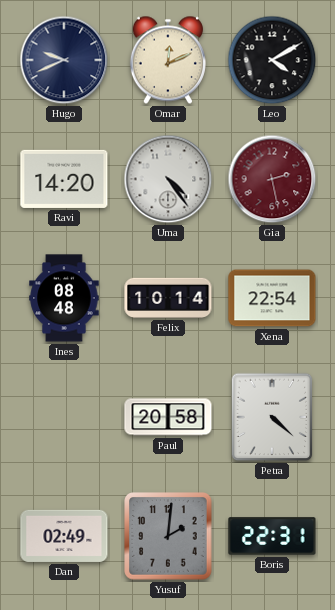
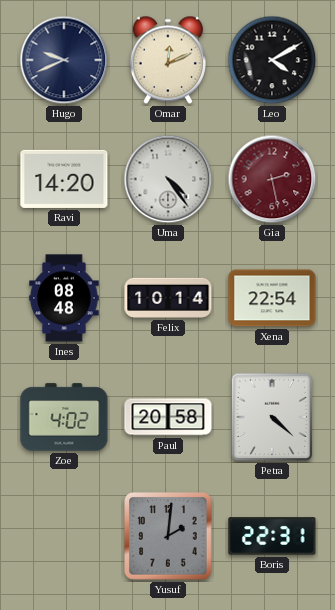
Zoe: none -> 4:02
Dan: 02:49 -> none
